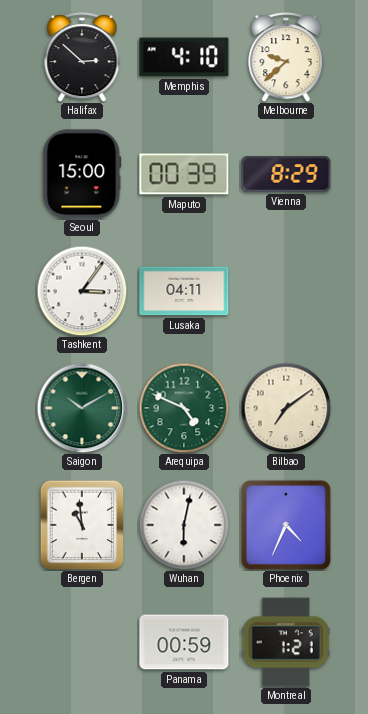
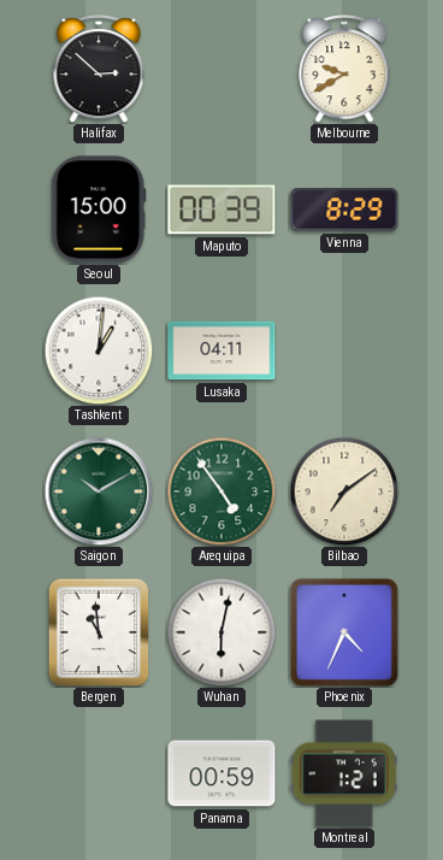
Memphis: 4:10 -> none
Melbourne: 9:38 -> 9:40
Tashkent: 3:06 -> 1:01
Arequipa: 4:49 -> 4:54
